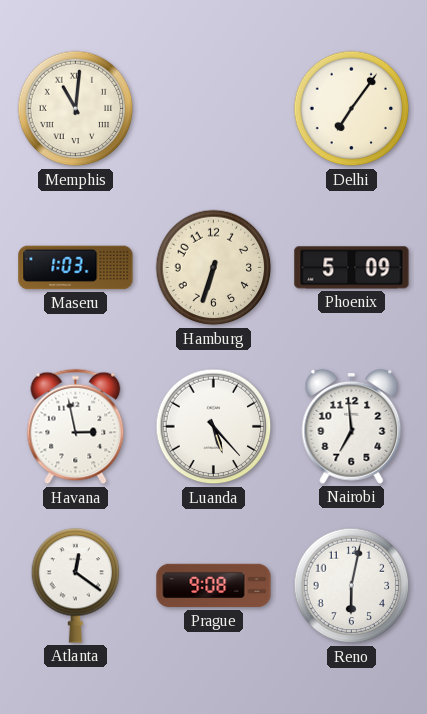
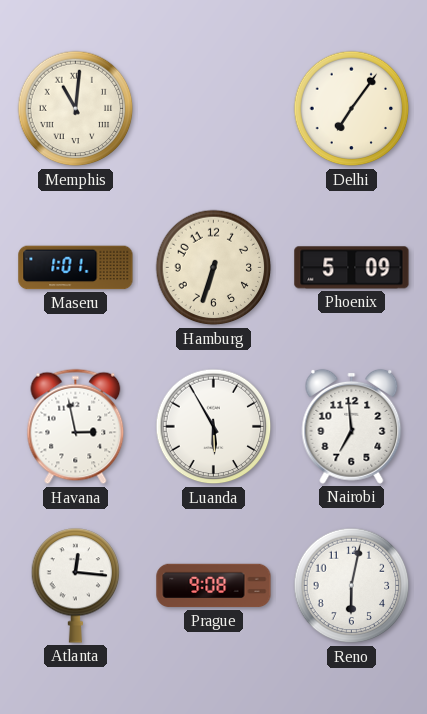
Maseru: 1:03 -> 1:01
Luanda: 5:23 -> 5:55
Atlanta: 12:21 -> 12:16
